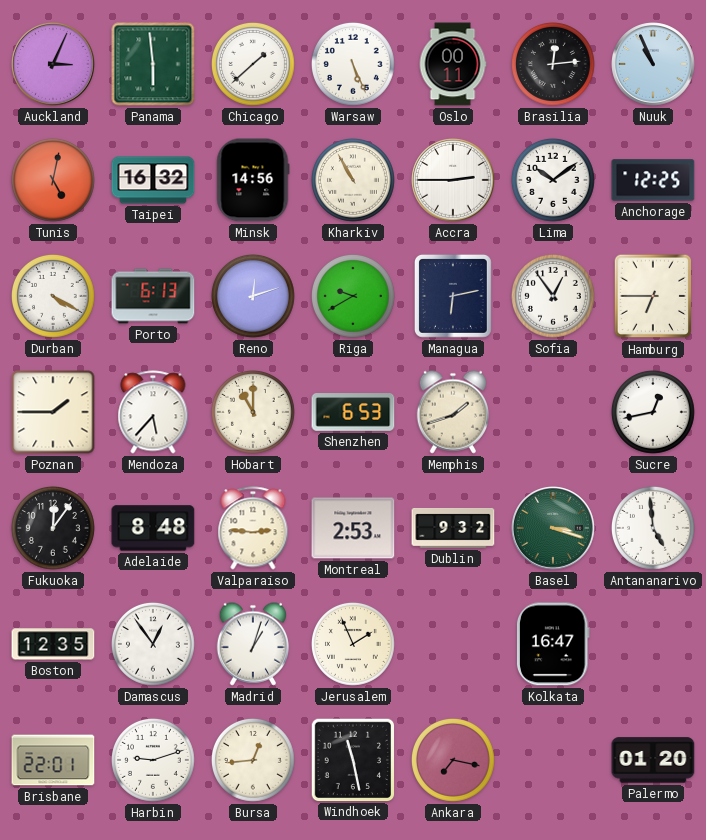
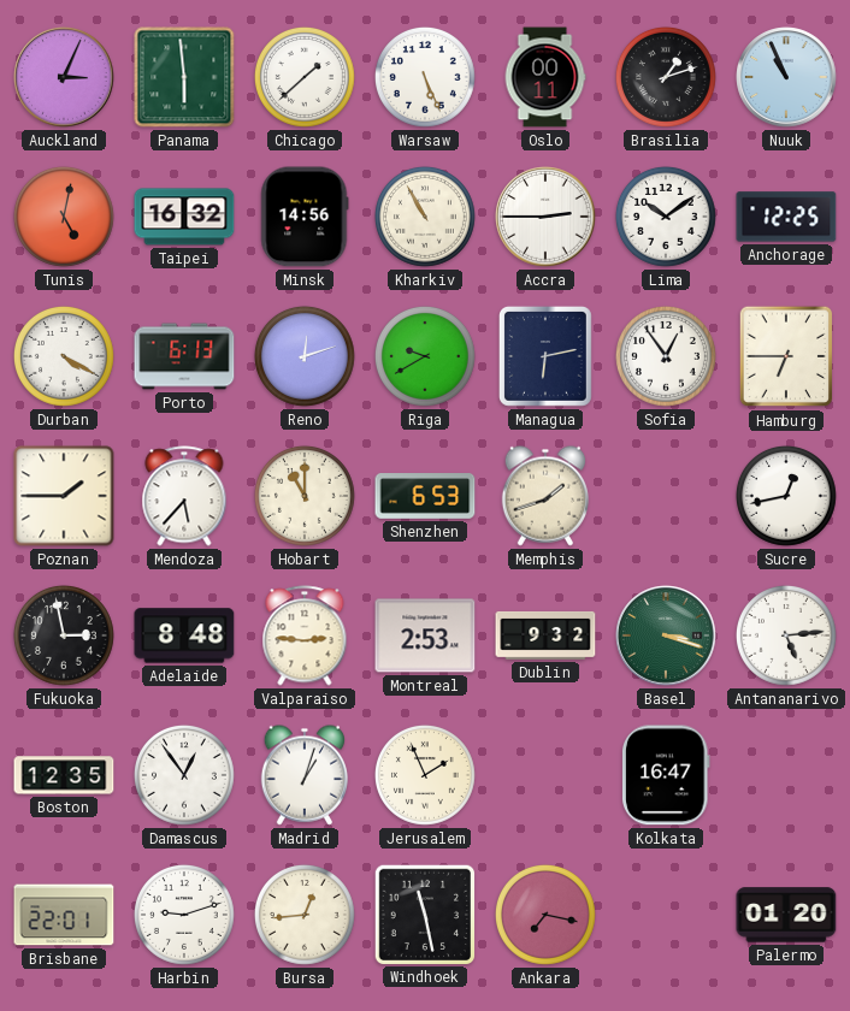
Brasilia: 12:14 -> 1:12
Fukuoka: 12:06 -> 2:58
Antananarivo: 4:59 -> 5:14
